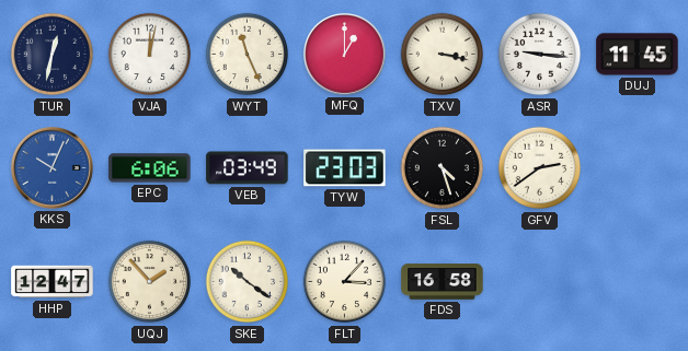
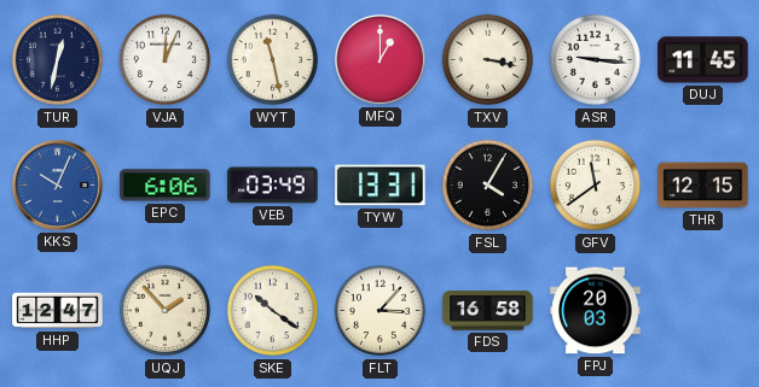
VJA: 12:02 -> 12:04
WYT: 11:26 -> 11:28
TYW: 23:03 -> 13:31
FSL: 4:27 -> 4:05
GFV: 2:39 -> 11:39
THR: none -> 12:15
FPJ: none -> 20:03
